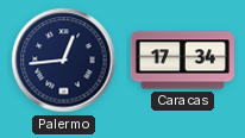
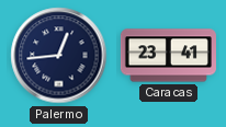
Caracas: 17:34 -> 23:41
